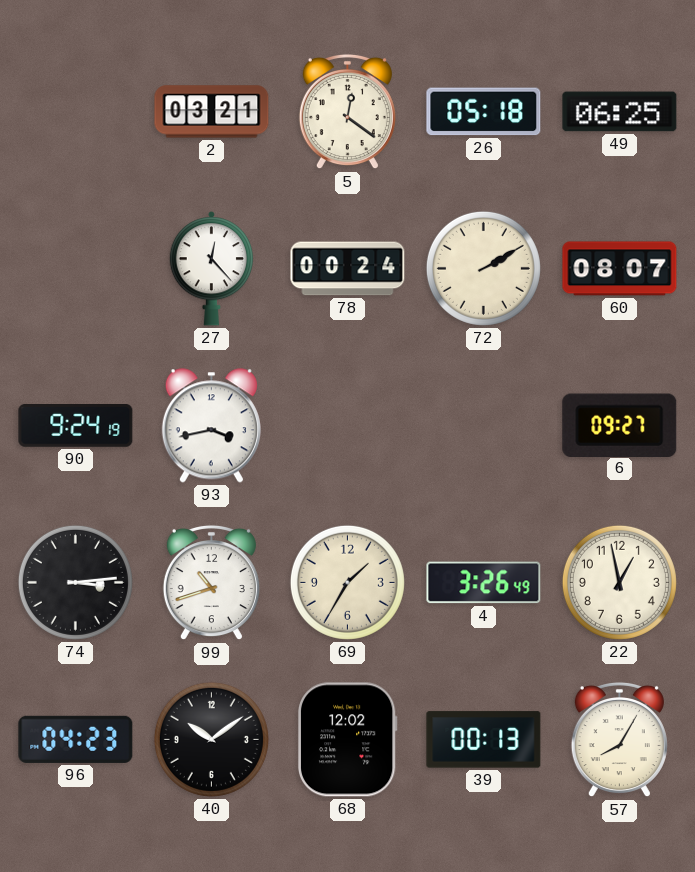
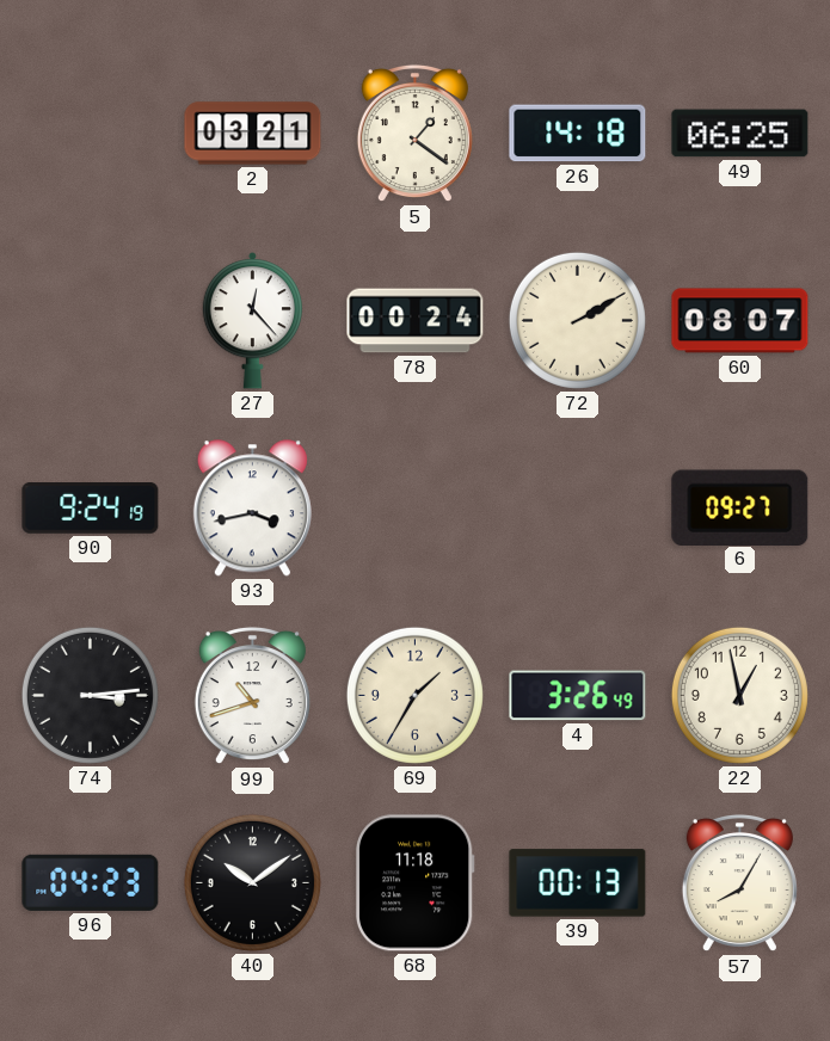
5: 12:21 -> 1:21
26: 05:18 -> 14:18
68: 12:02 -> 11:18
